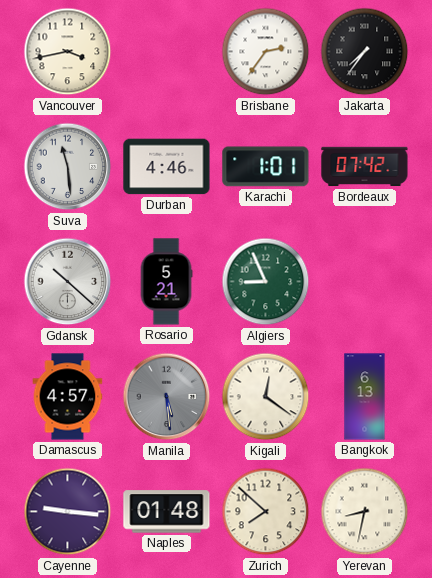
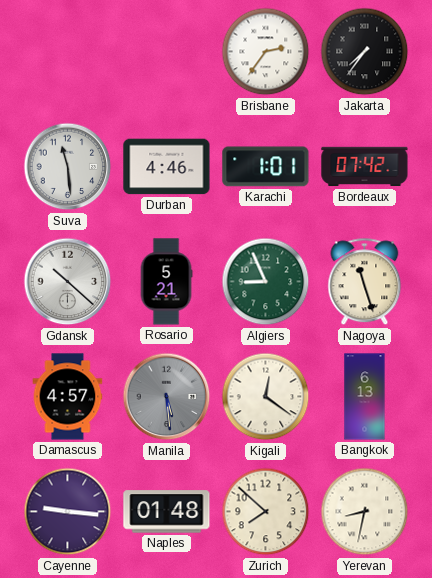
Vancouver: 3:43 -> none
Nagoya: none -> 11:27
